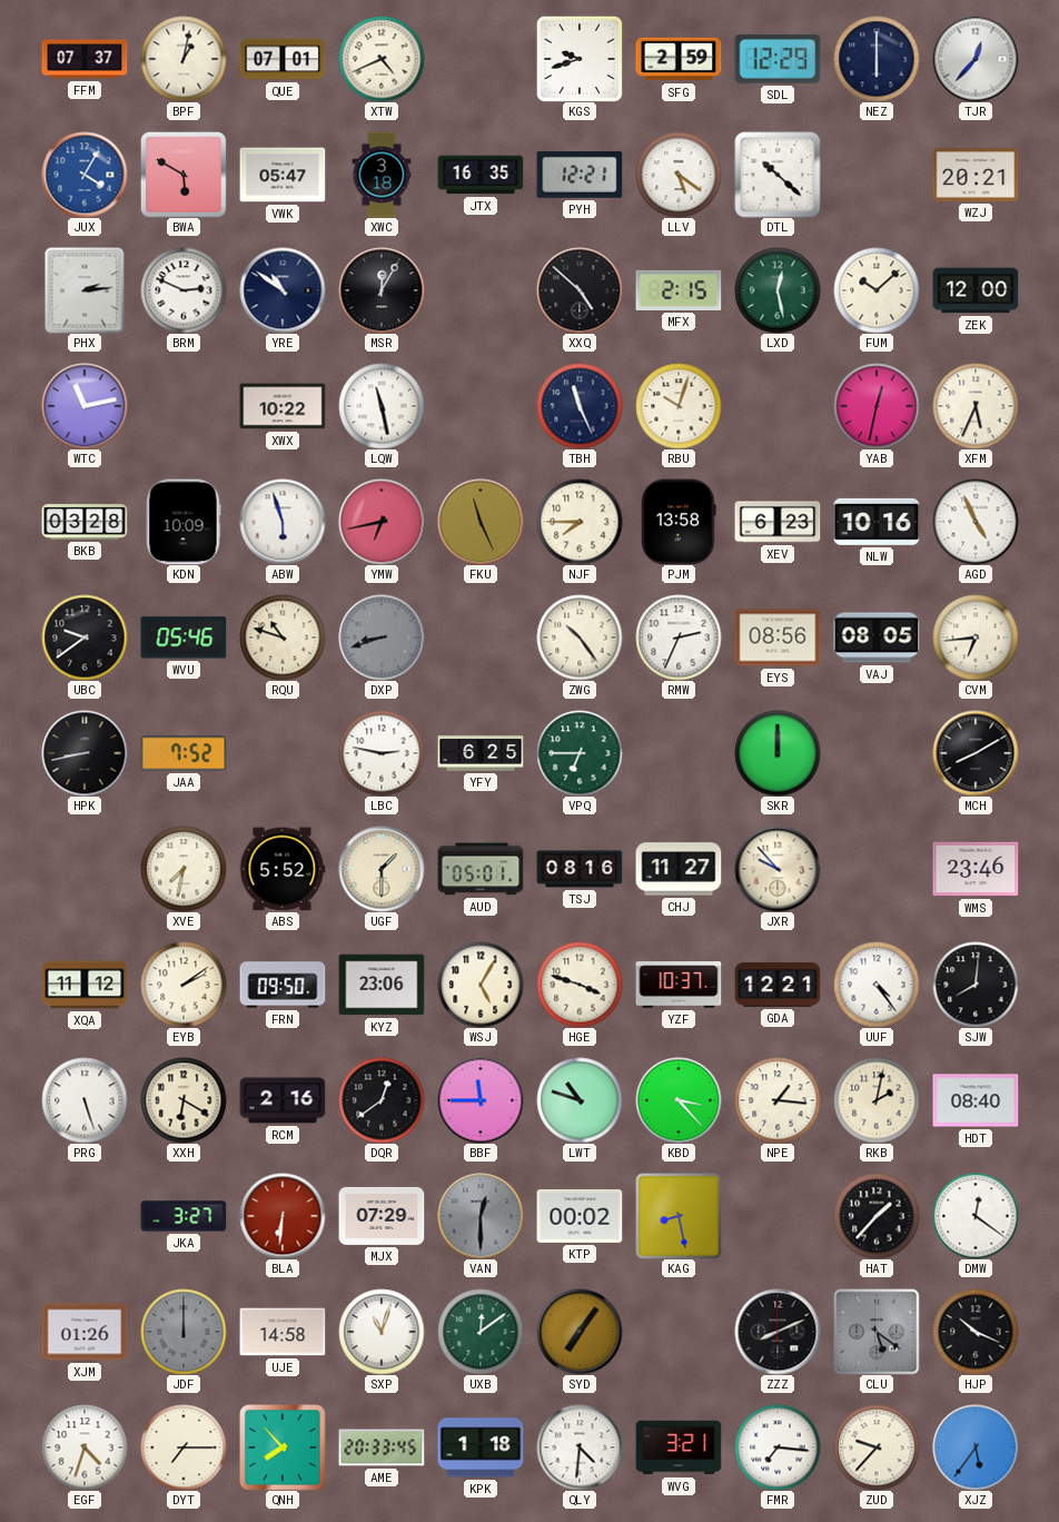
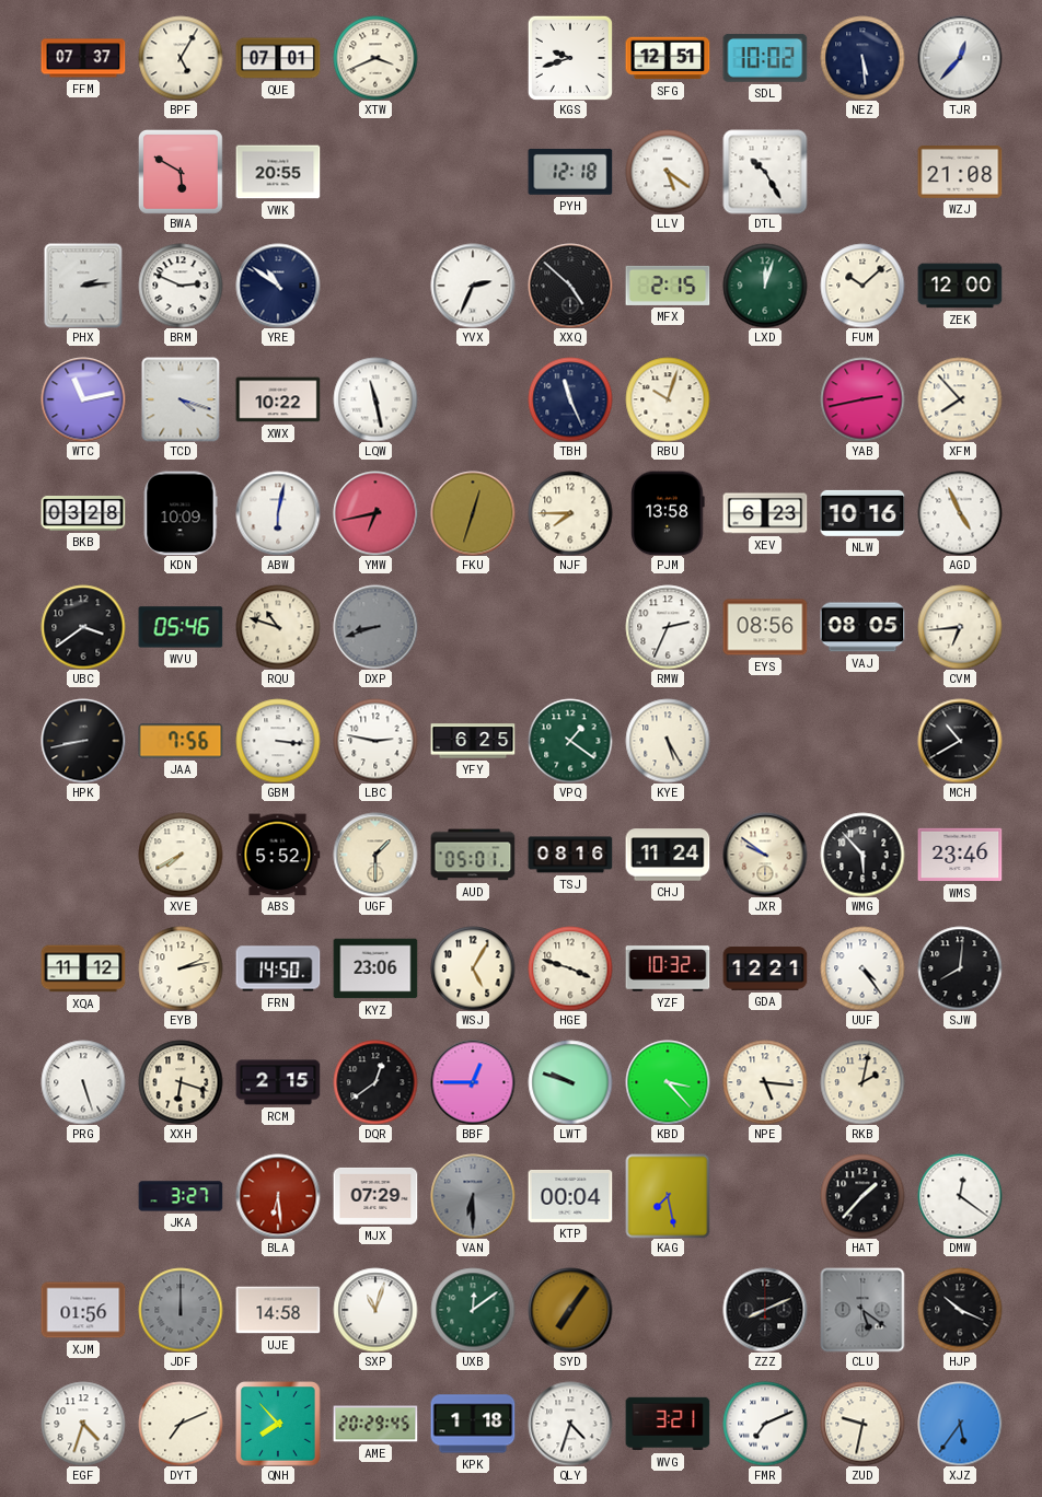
BPF: 1:02 -> 5:05
XTW: 4:41 -> 3:41
SFG: 2:59 -> 12:51
SDL: 12:29 -> 10:02
NEZ: 6:00 -> 5:29
JUX: 4:05 -> none
VWK: 05:47 -> 20:55
XWC: 3:18 -> none
JTX: 16:35 -> none
PYH: 12:21 -> 12:18
DTL: 10:22 -> 10:25
WZJ: 20:21 -> 21:08
MSR: 12:05 -> none
YVX: none -> 2:34
LXD: 12:28 -> 12:03
TCD: none -> 4:18
YAB: 12:32 -> 2:43
XFM: 5:34 -> 7:53
ABW: 5:57 -> 6:02
FKU: 11:26 -> 12:33
UBC: 9:39 -> 3:39
ZWG: 10:24 -> none
JAA: 7:52 -> 7:56
GBM: none -> 3:16
VPQ: 6:45 -> 1:21
KYE: none -> 5:25
SKR: 12:00 -> none
MCH: 8:10 -> 10:40
XVE: 7:32 -> 7:40
CHJ: 11:27 -> 11:24
JXR: 9:53 -> 9:51
WMG: none -> 5:53
EYB: 2:09 -> 2:13
FRN: 09:50 -> 14:50
YZF: 10:37 -> 10:32
XXH: 6:20 -> 6:18
RCM: 2:16 -> 2:15
BBF: 11:45 -> 12:45
LWT: 10:48 -> 9:48
NPE: 1:16 -> 5:16
HDT: 08:40 -> none
BLA: 6:31 -> 6:29
VAN: 12:30 -> 6:30
KTP: 00:02 -> 00:04
KAG: 8:28 -> 7:28
XJM: 01:26 -> 01:56
DYT: 7:15 -> 7:11
AME: 20:33 -> 20:29
QLY: 4:31 -> 4:33
FMR: 7:16 -> 7:11
ZUD: 9:37 -> 9:32
